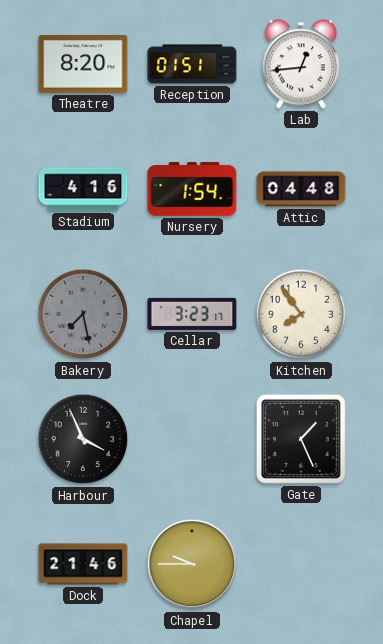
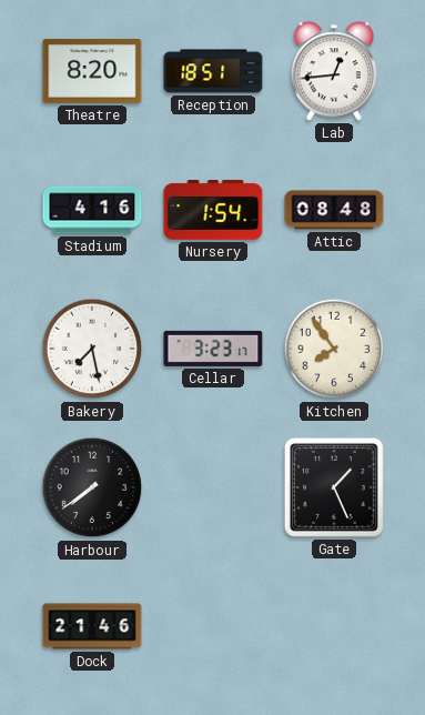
Reception: 01:51 -> 18:51
Attic: 04:48 -> 08:48
Bakery dial: grey -> white
Harbour: 3:56 -> 7:39
Chapel: 9:45 -> none
